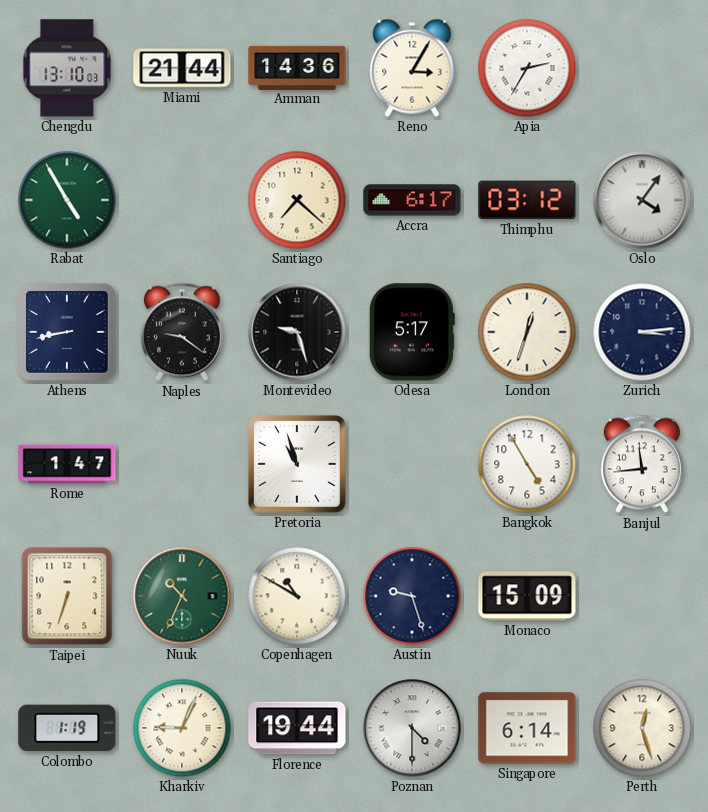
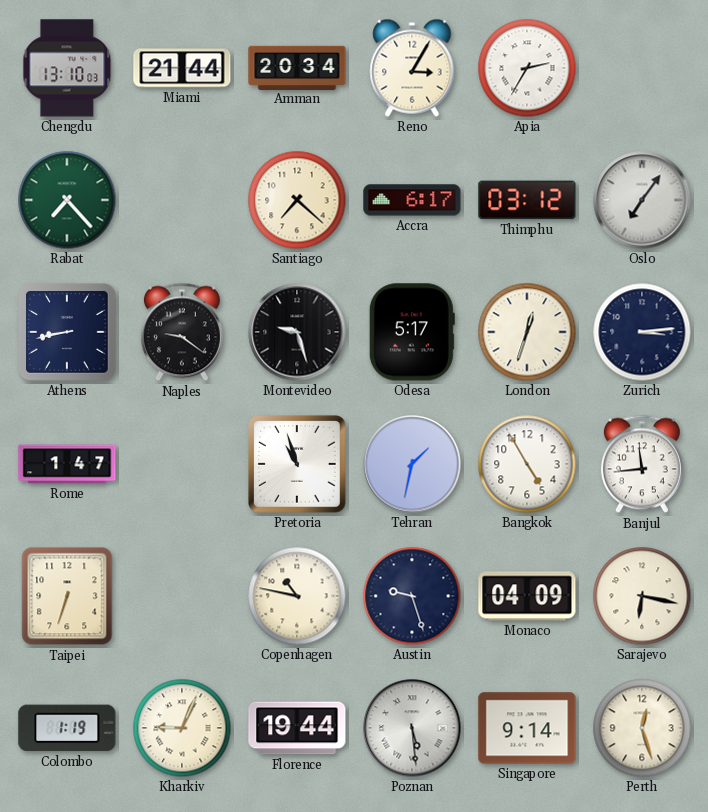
Amman: 14:36 -> 20:34
Rabat: 4:55 -> 7:23
Oslo: 4:06 -> 7:06
Tehran: none -> 1:32
Nuuk: 10:34 -> none
Copenhagen: 10:50 -> 10:47
Monaco: 15:09 -> 04:09
Sarajevo: none -> 6:17
Poznan: 4:30 -> 5:29
Singapore: 6:14 -> 9:14
